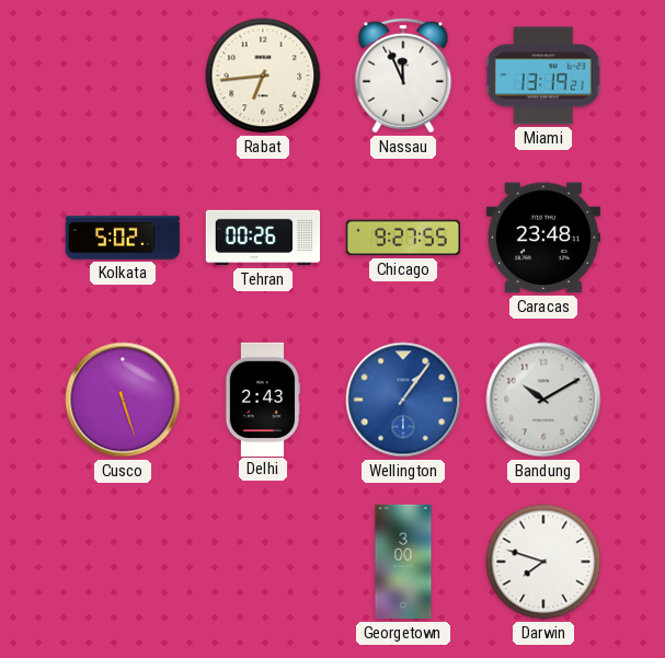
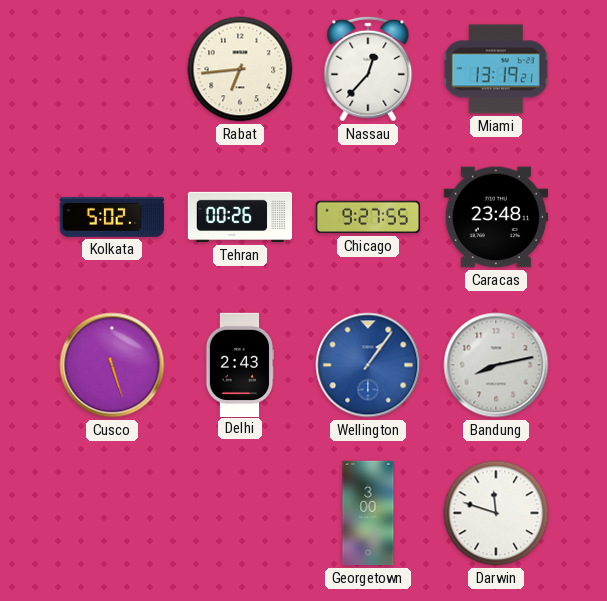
Nassau: 11:56 -> 12:37
Bandung: 10:10 -> 8:13
Darwin: 7:48 -> 11:48
